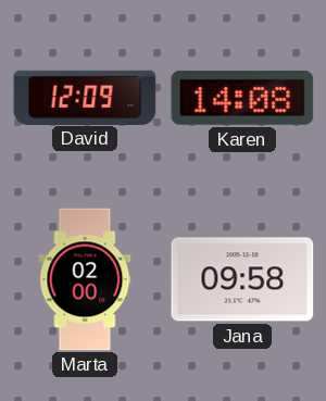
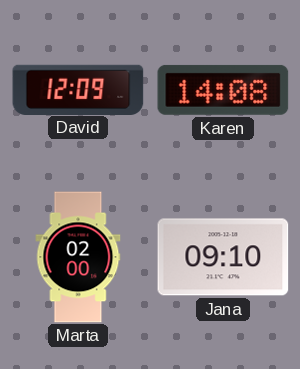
Jana: 09:58 -> 09:10
